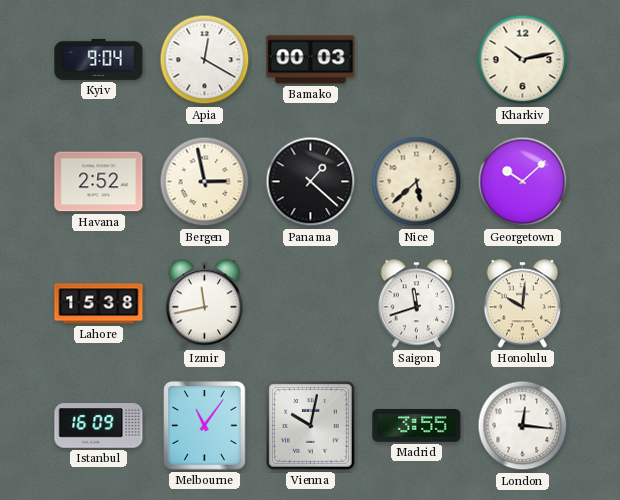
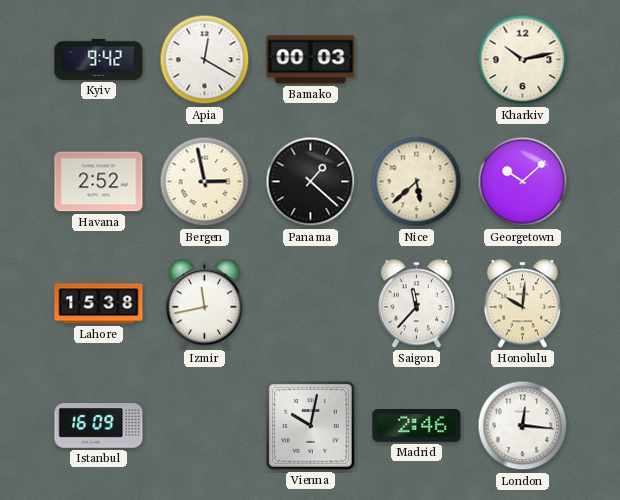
Kyiv: 9:04 -> 9:42
Saigon: 11:42 -> 11:37
Melbourne: 11:06 -> none
Madrid: 3:55 -> 2:46
